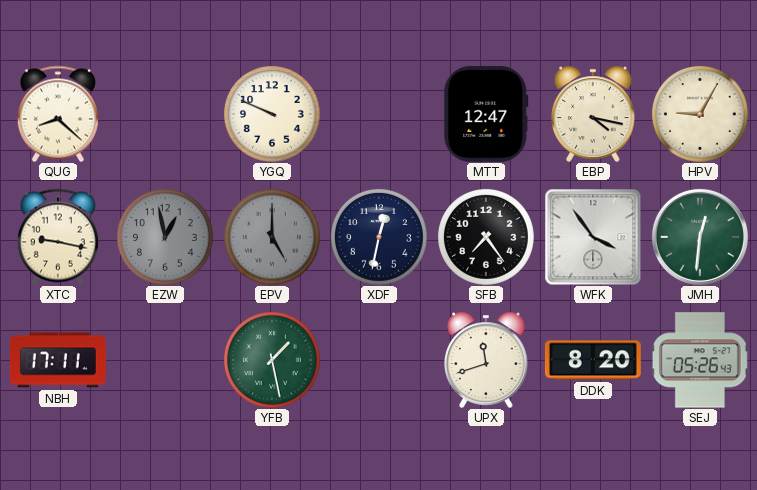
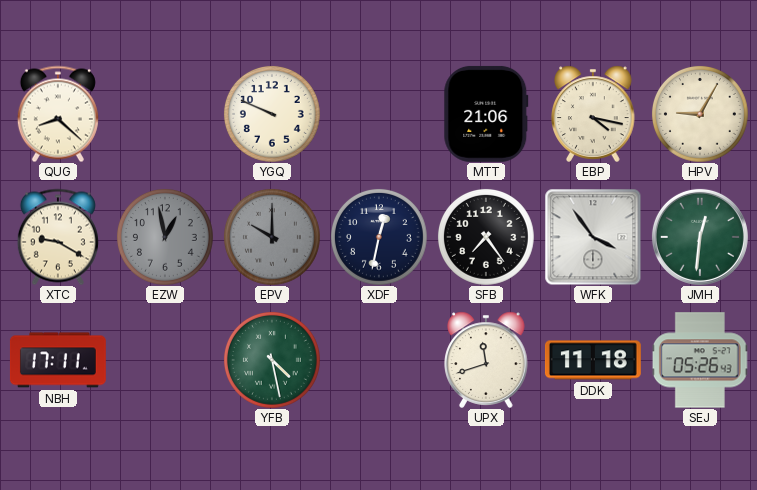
MTT: 12:47 -> 21:06
XTC: 9:17 -> 9:20
EPV: 5:00 -> 10:00
YFB: 1:28 -> 4:28
DDK: 8:20 -> 11:18
